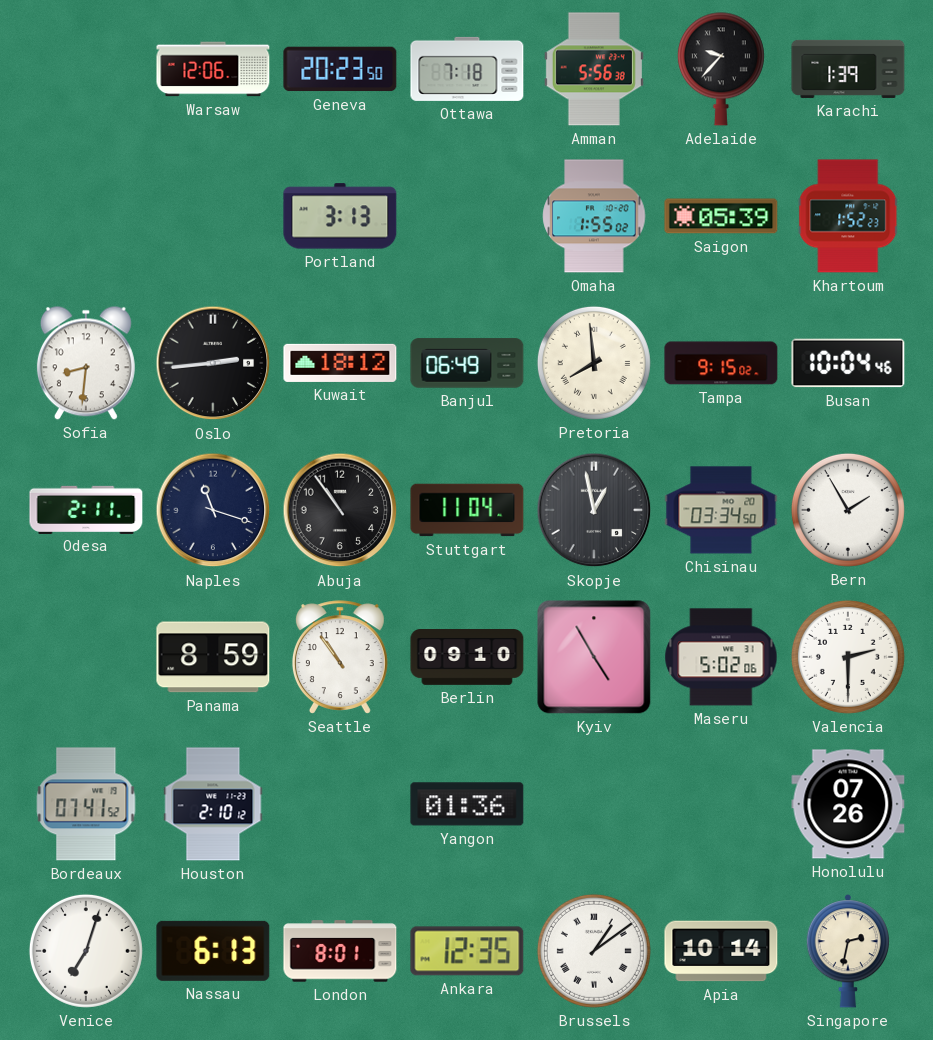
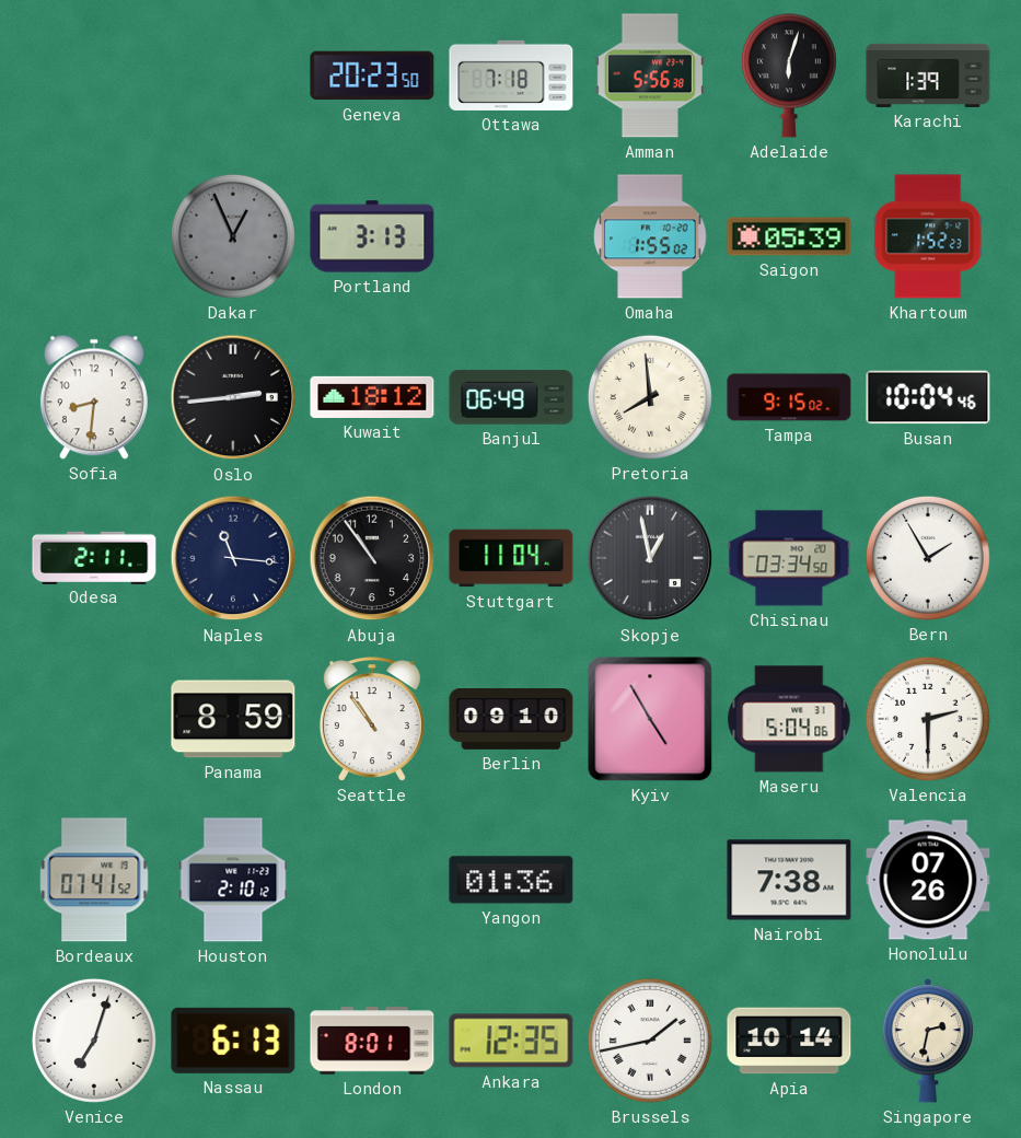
Warsaw: 12:06 -> none
Adelaide: 9:37 -> 6:03
Dakar: none -> 12:56
Naples: 11:18 -> 11:16
Maseru: 5:02 -> 5:04
Nairobi: none -> 7:38
Brussels: 1:09 -> 1:43
